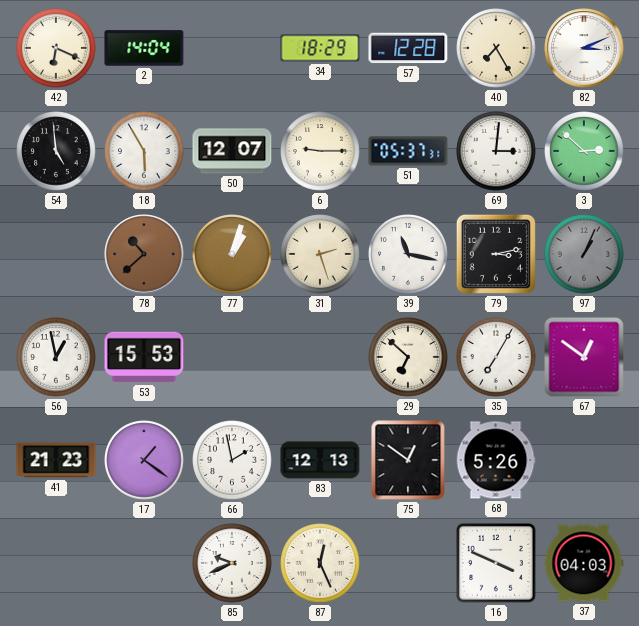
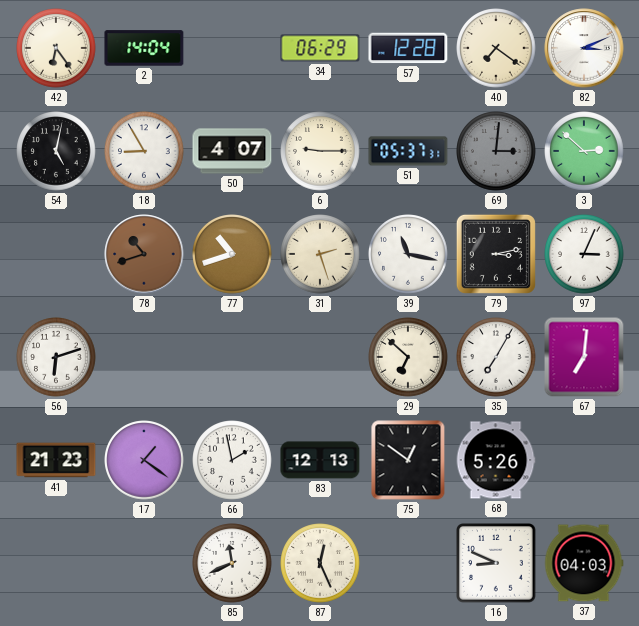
42: 6:19 -> 6:24
34: 18:29 -> 06:29
40: 7:25 -> 7:21
54: 4:59 -> 5:02
18: 5:55 -> 8:55
50: 12:07 -> 4:07
69 dial: white -> grey
78: 10:38 -> 10:42
77: 1:03 -> 10:42
97: 1:04 -> 3:04
97 dial: grey -> white
56: 12:58 -> 6:12
53: 15:53 -> none
67: 12:51 -> 7:01
85: 9:41 -> 11:41
16: 3:49 -> 8:49
